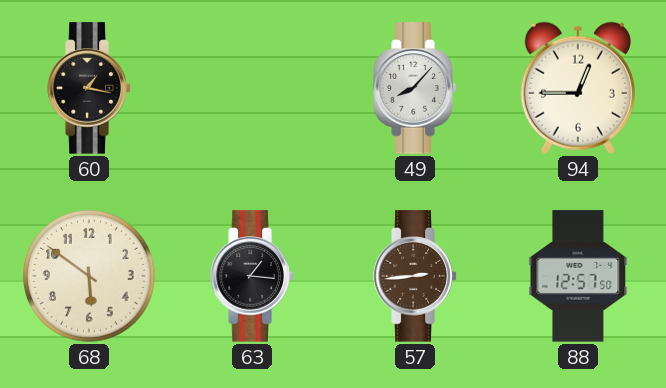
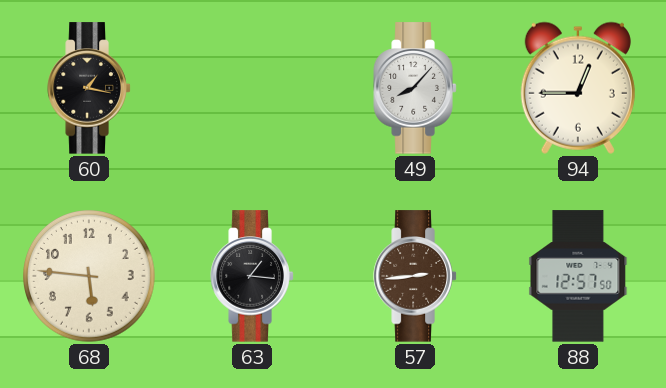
68: 5:51 -> 5:46
